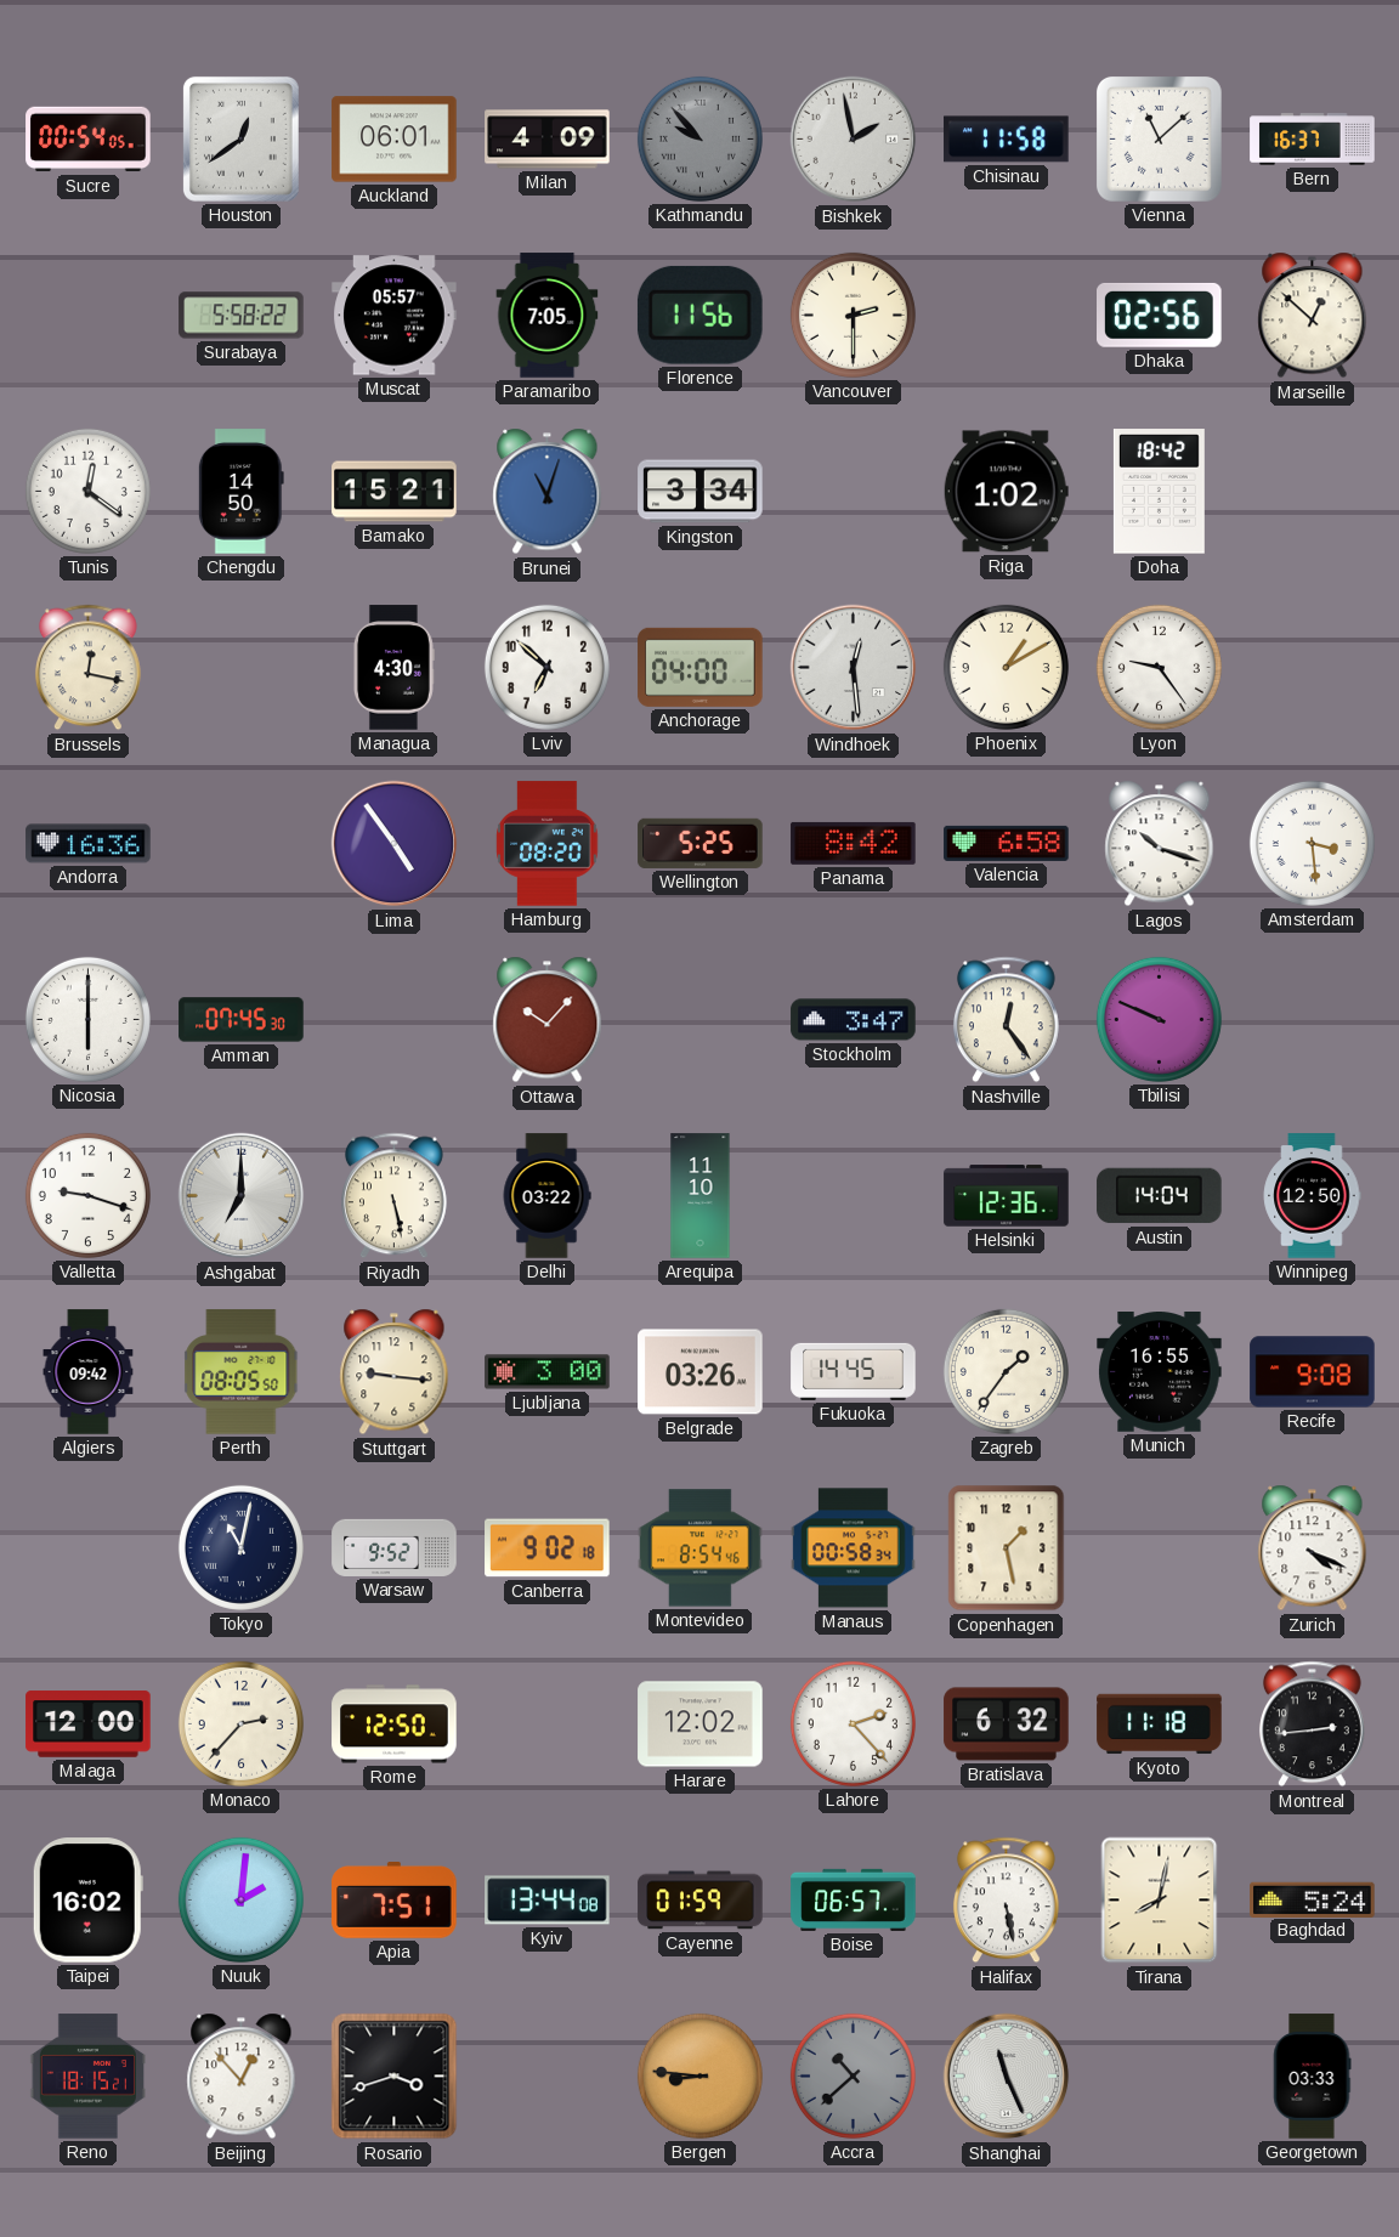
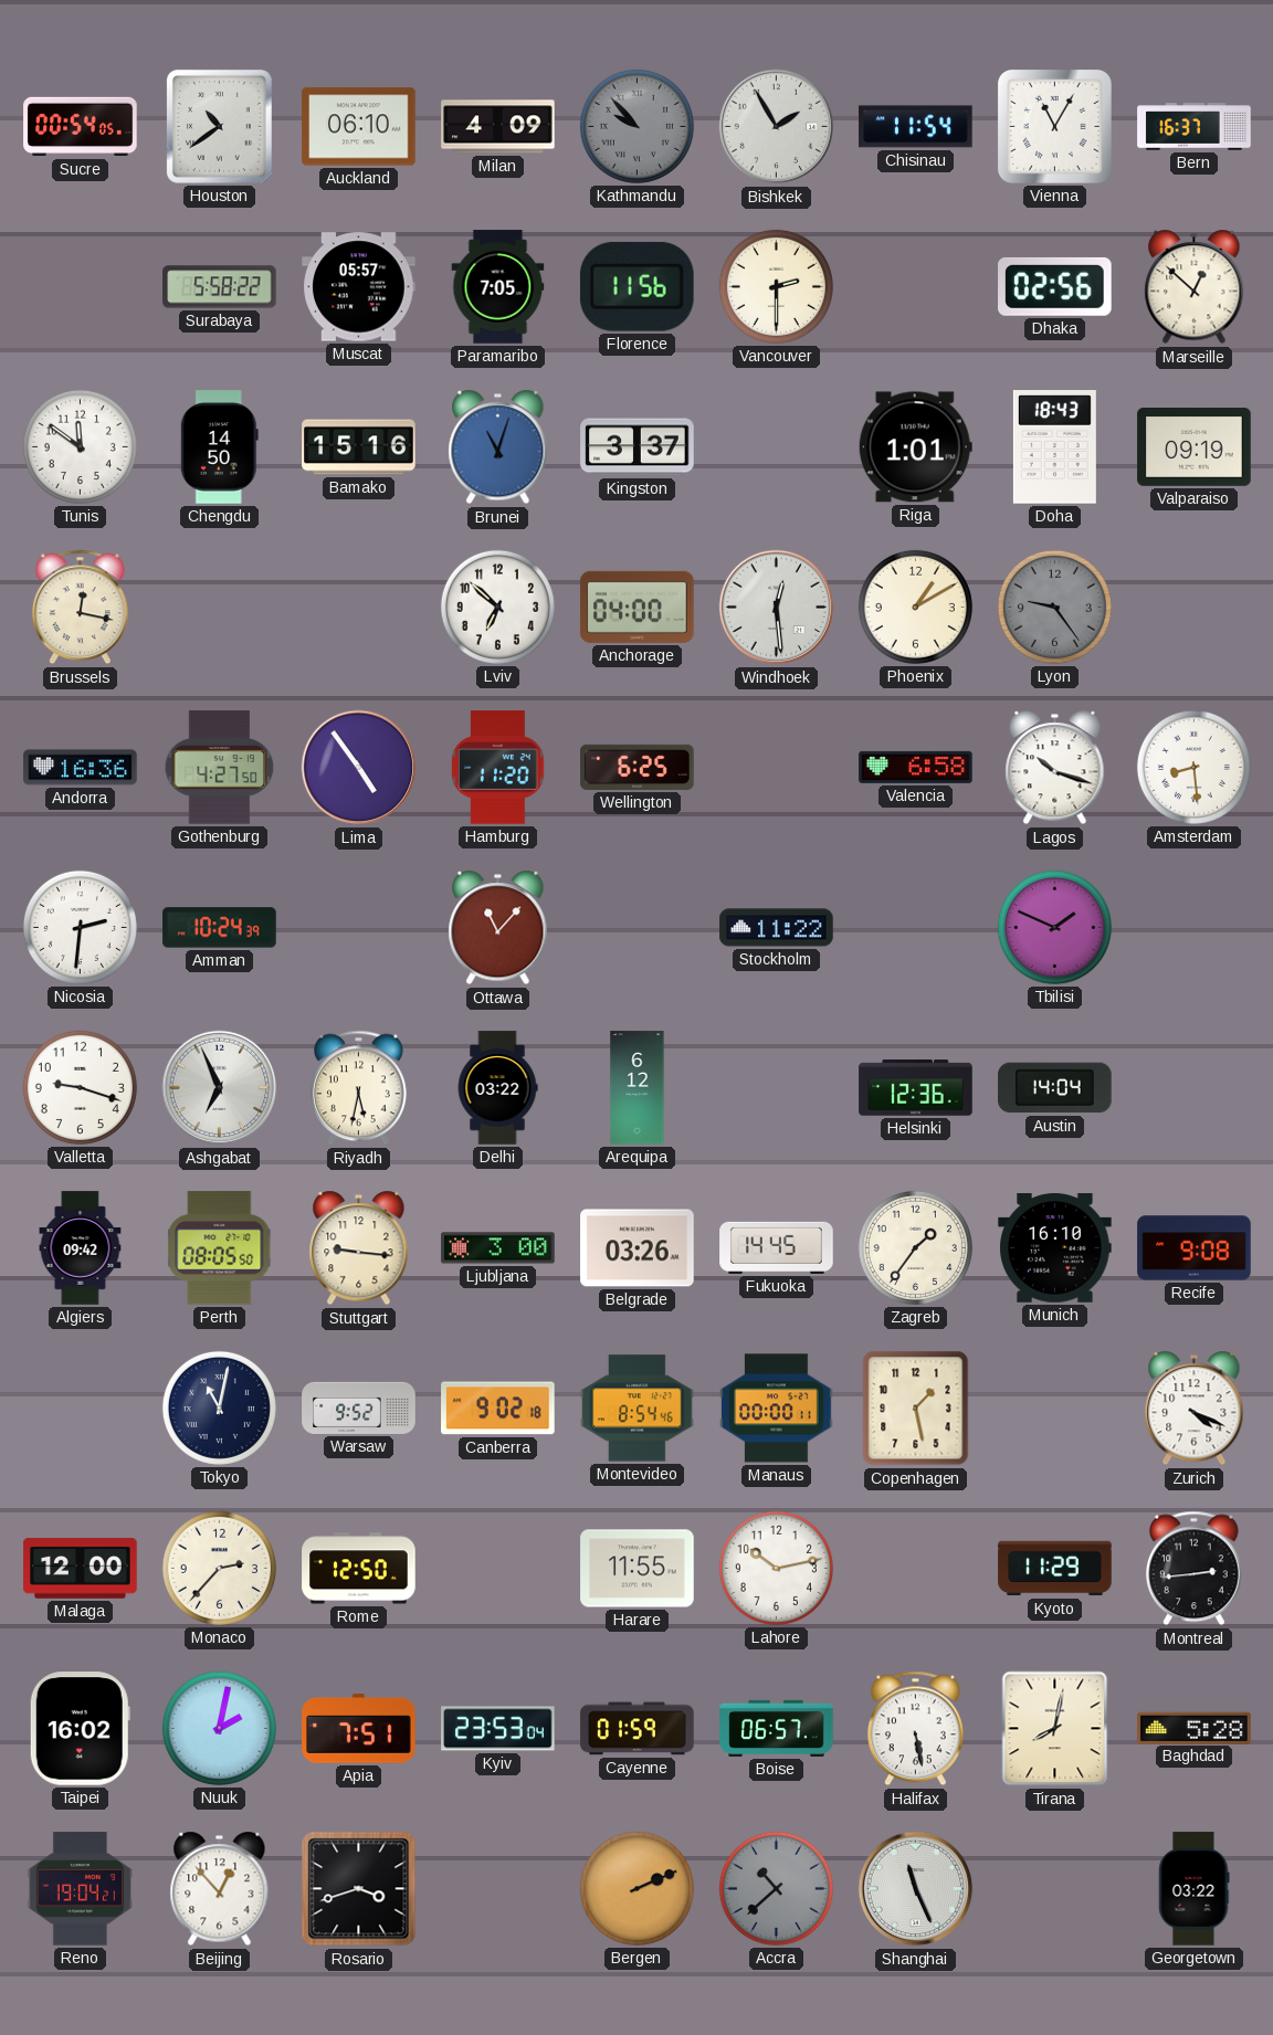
Houston: 12:39 -> 10:39
Auckland: 06:01 -> 06:10
Bishkek: 1:58 -> 1:55
Chisinau: 11:58 -> 11:54
Vienna: 11:08 -> 11:05
Tunis: 12:21 -> 11:51
Bamako: 15:21 -> 15:16
Kingston: 3:34 -> 3:37
Riga: 1:02 -> 1:01
Doha: 18:42 -> 18:43
Valparaiso: none -> 09:19
Managua: 4:30 -> none
Lyon dial: white -> grey
Gothenburg: none -> 4:27
Hamburg: 08:20 -> 11:20
Wellington: 5:25 -> 6:25
Panama: 8:42 -> none
Amsterdam: 3:29 -> 8:29
Nicosia: 6:00 -> 2:31
Amman: 07:45 -> 10:24
Ottawa: 10:07 -> 11:07
Stockholm: 3:47 -> 11:22
Nashville: 12:24 -> none
Tbilisi: 9:49 -> 1:49
Ashgabat: 7:00 -> 6:56
Riyadh: 5:28 -> 5:32
Arequipa: 11:10 -> 6:12
Winnipeg: 12:50 -> none
Munich: 16:55 -> 16:10
Manaus: 00:58 -> 00:00
Harare: 12:02 -> 11:55
Lahore: 2:23 -> 10:13
Bratislava: 6:32 -> none
Kyoto: 11:18 -> 11:29
Nuuk: 2:01 -> 2:02
Kyiv: 13:44 -> 23:53
Baghdad: 5:24 -> 5:28
Reno: 18:15 -> 19:04
Bergen: 8:46 -> 2:11
Georgetown: 03:33 -> 03:22
